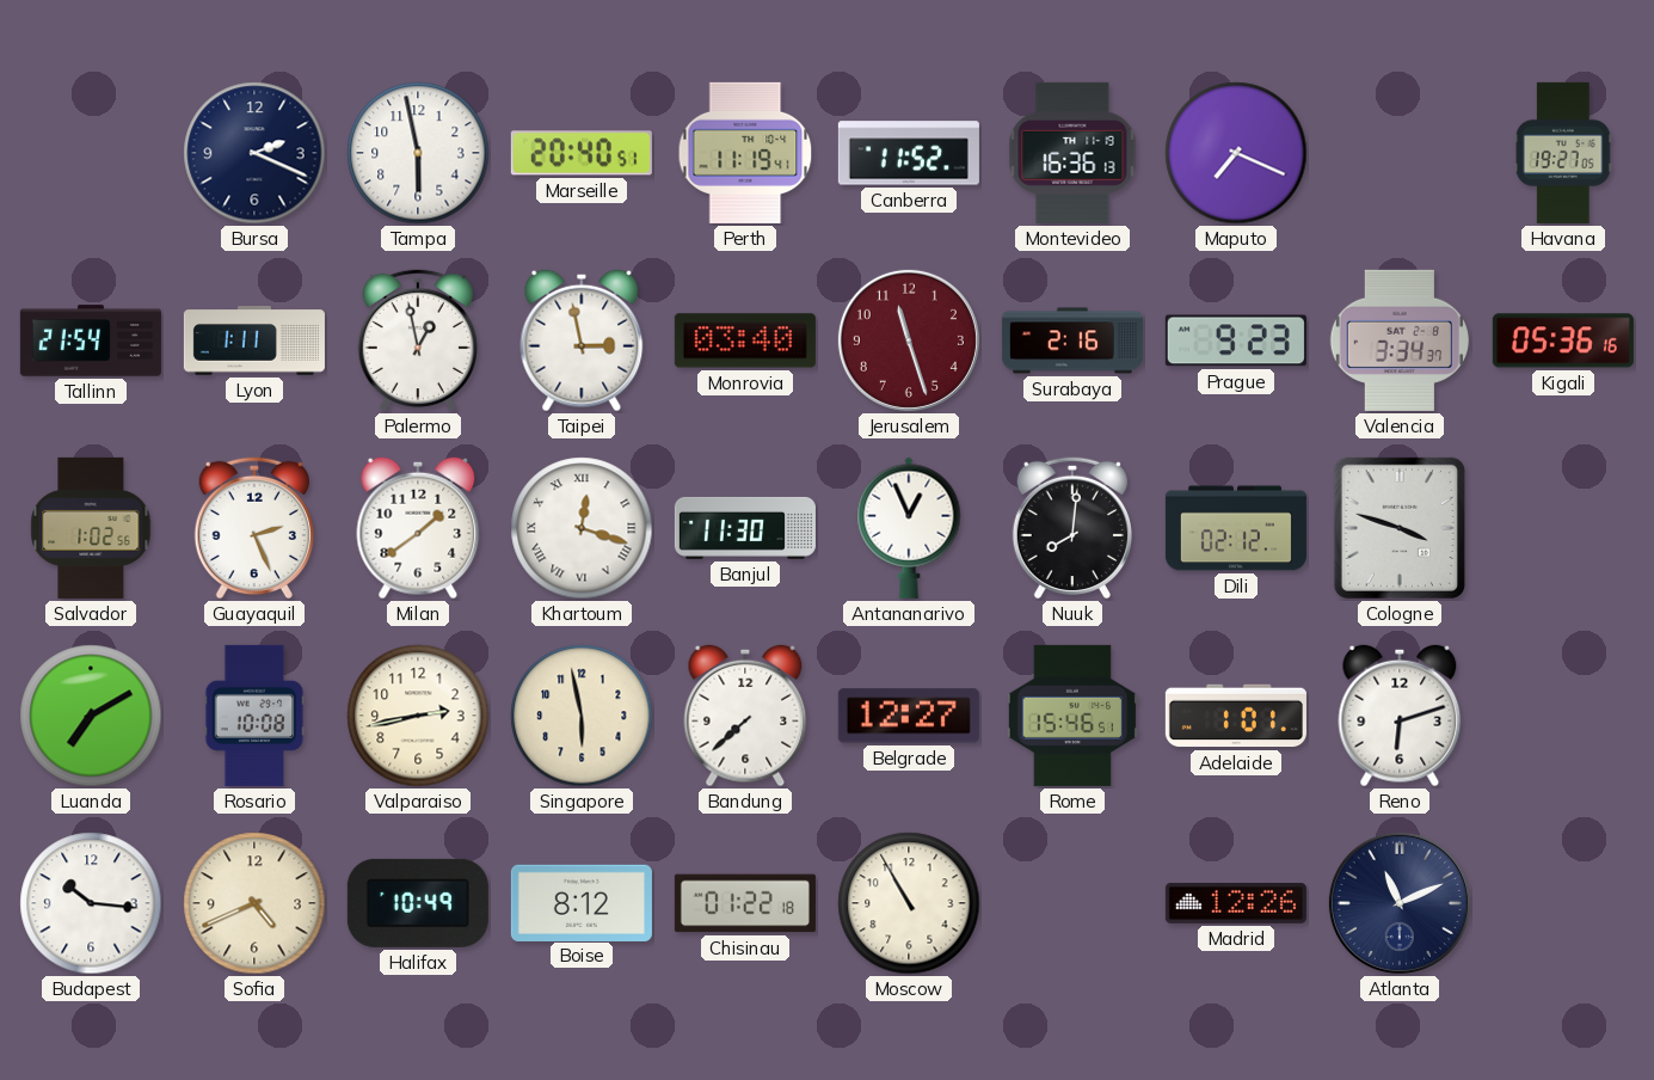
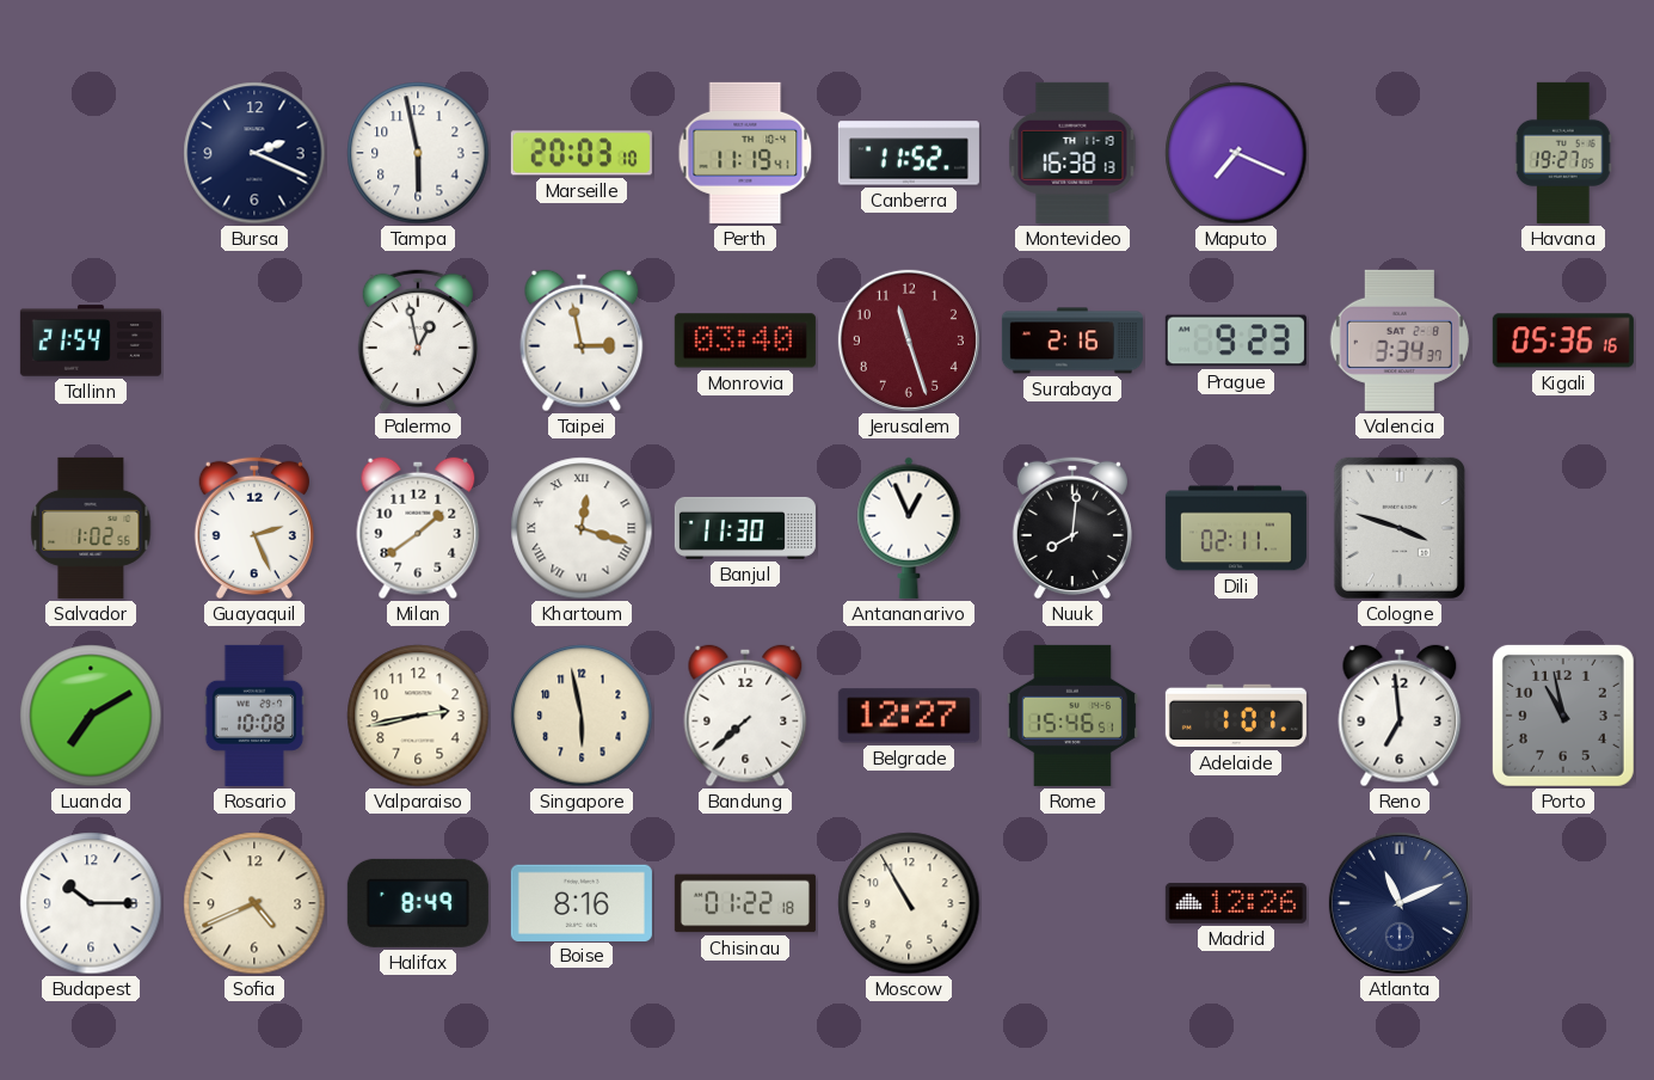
Marseille: 20:40 -> 20:03
Montevideo: 16:36 -> 16:38
Lyon: 1:11 -> none
Dili: 02:12 -> 02:11
Reno: 6:12 -> 6:59
Porto: none -> 10:58
Budapest: 10:16 -> 10:15
Halifax: 10:49 -> 8:49
Boise: 8:12 -> 8:16
